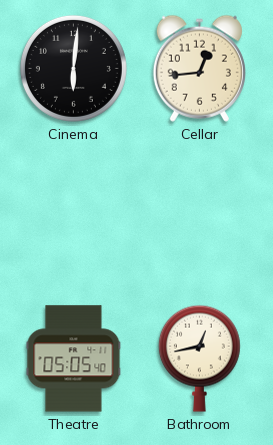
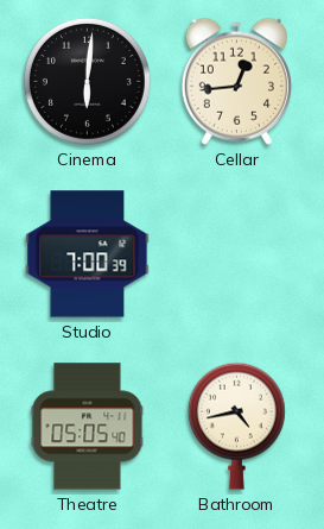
Studio: none -> 7:00
Bathroom: 12:43 -> 4:43
